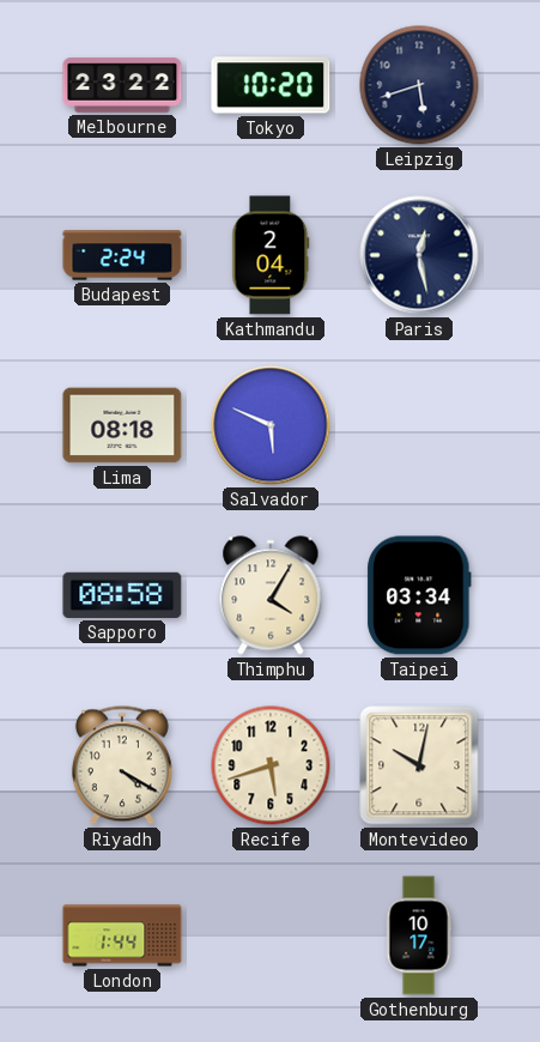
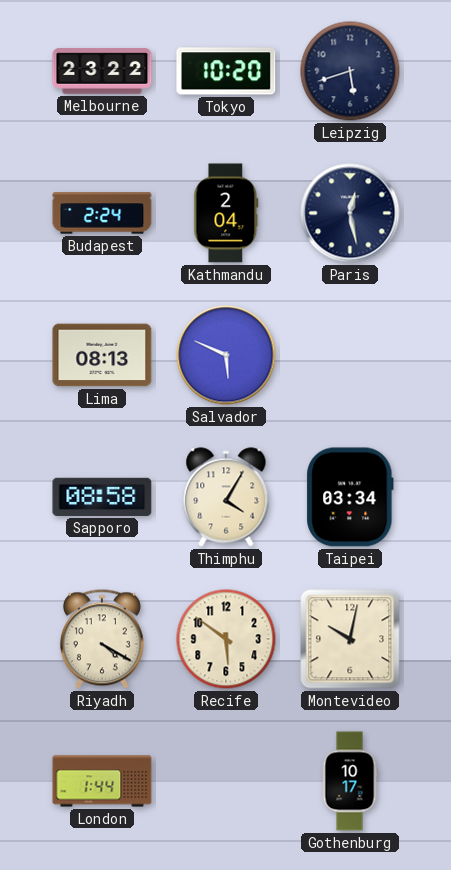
Lima: 08:18 -> 08:13
Recife: 5:42 -> 5:51
